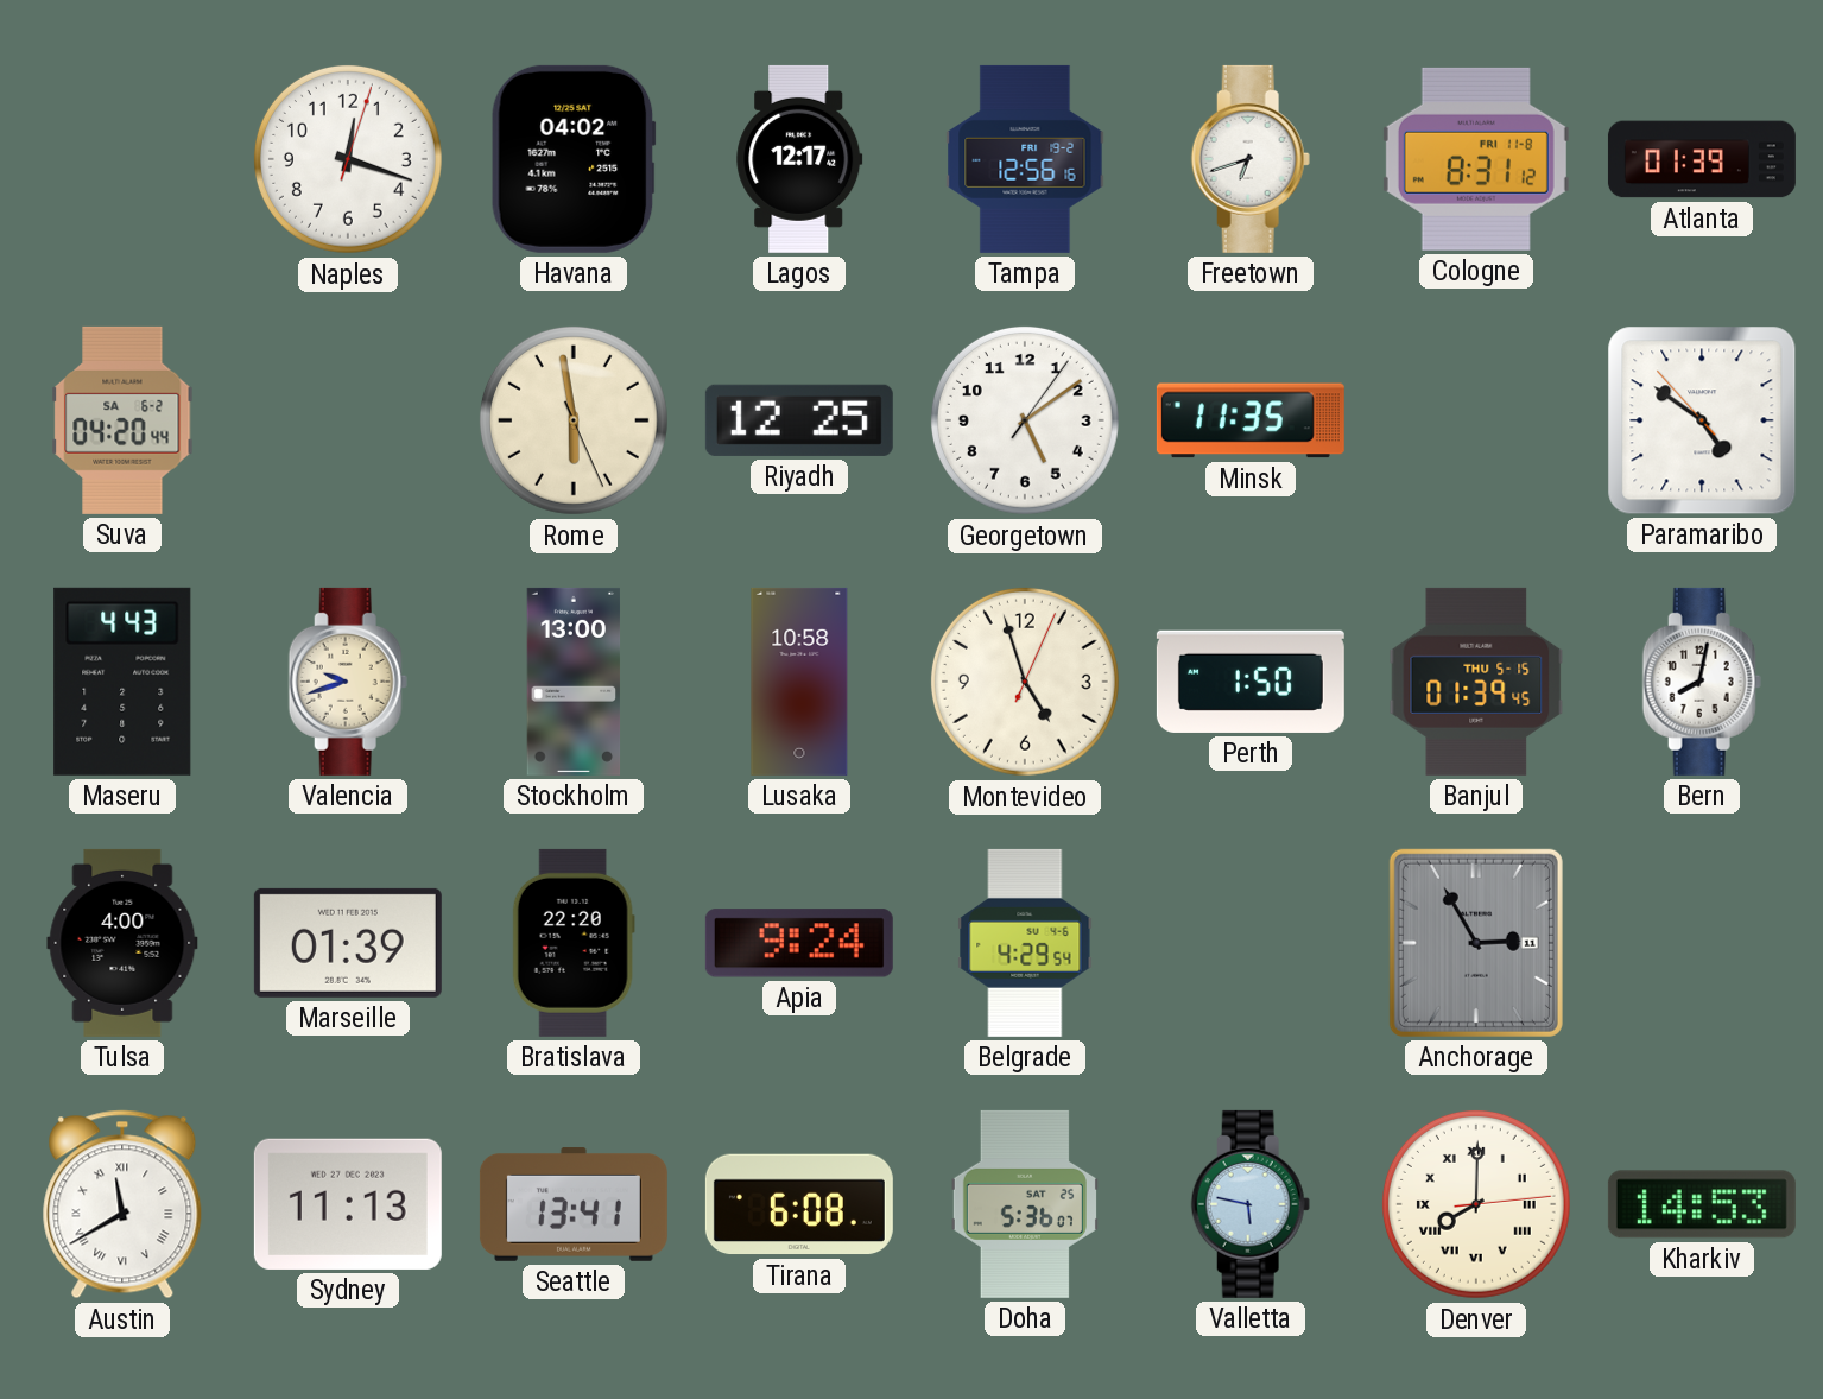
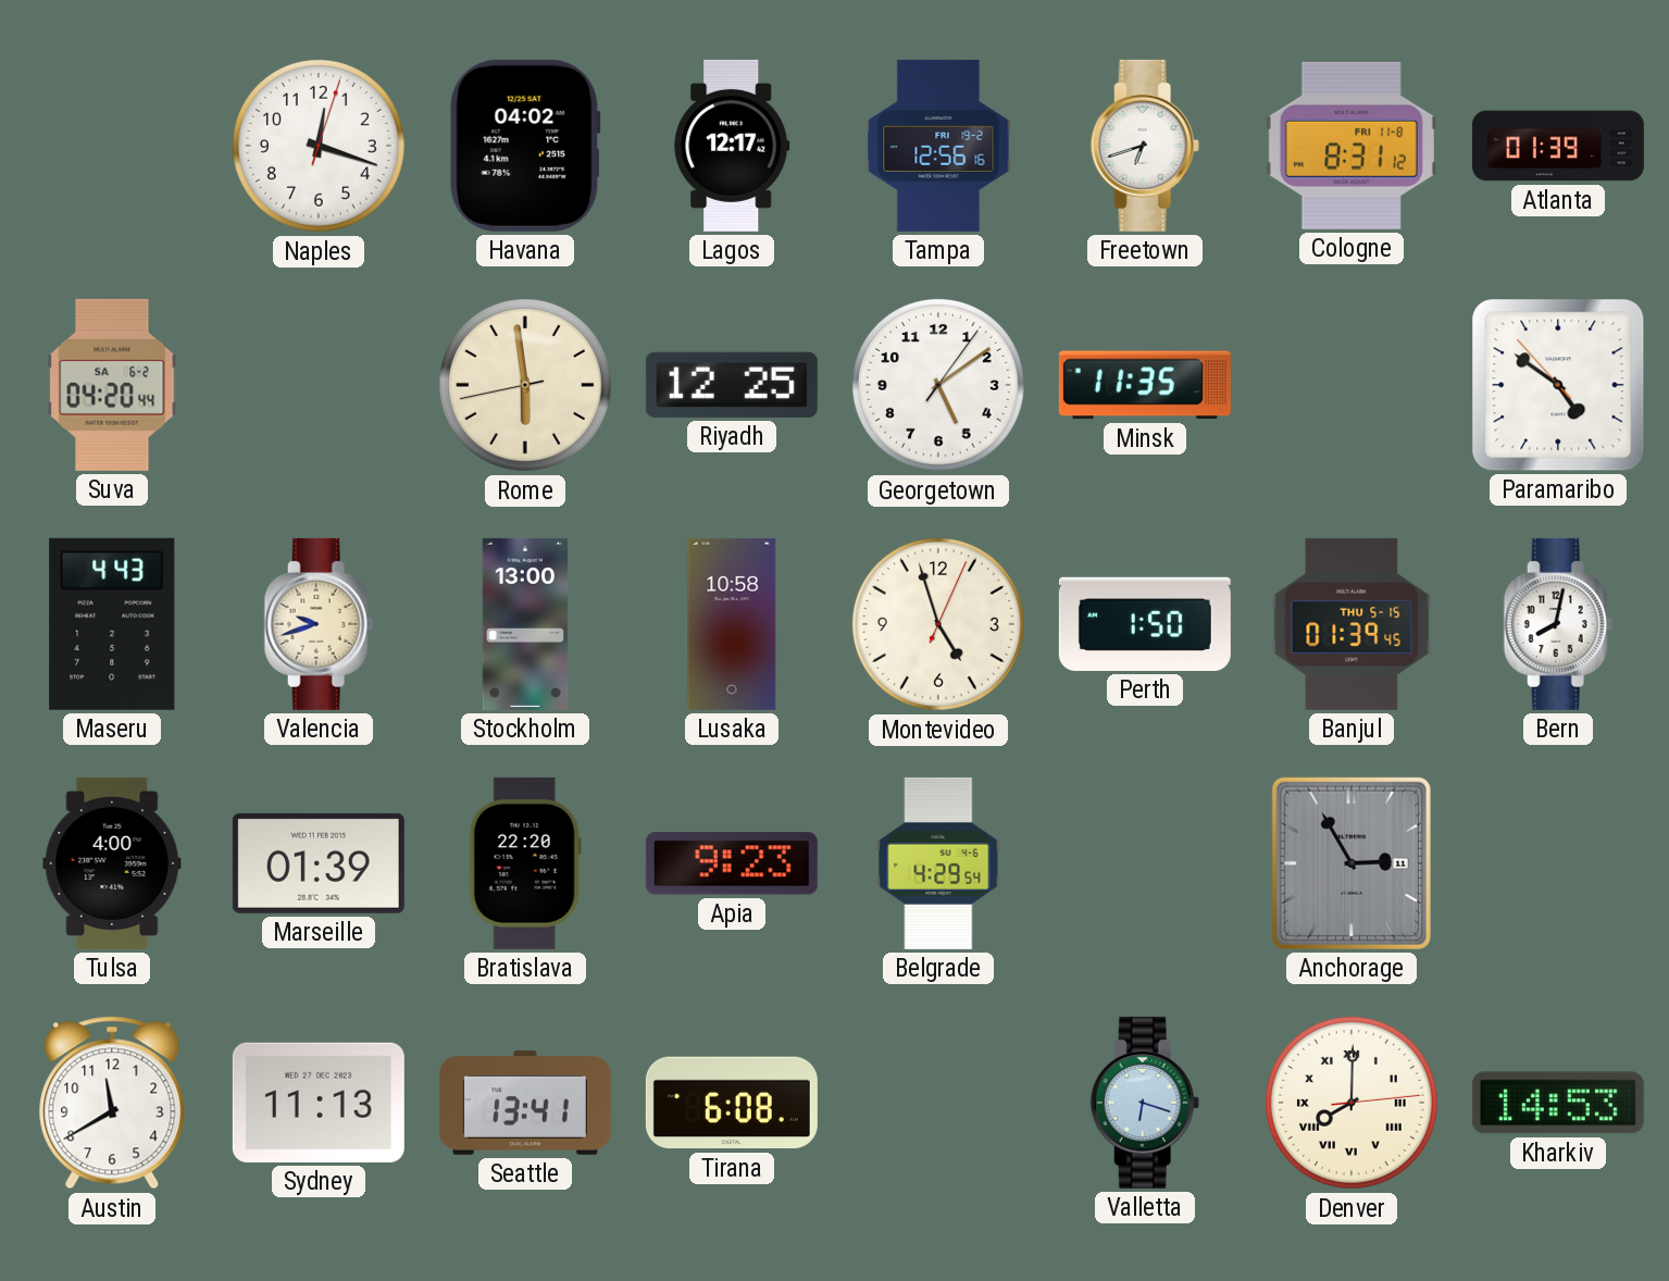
Rome: 5:58:26 -> 5:58:43
Apia: 9:24 -> 9:23
Austin numerals: Roman -> Arabic
Doha: 5:36 -> none
Valletta: 5:47 -> 6:18
